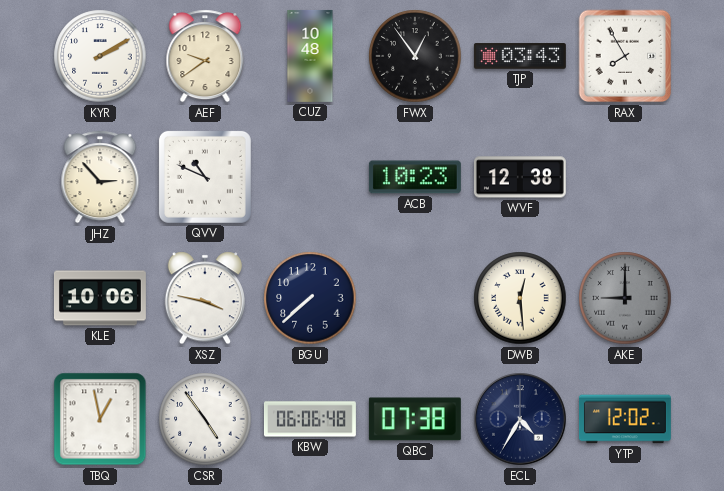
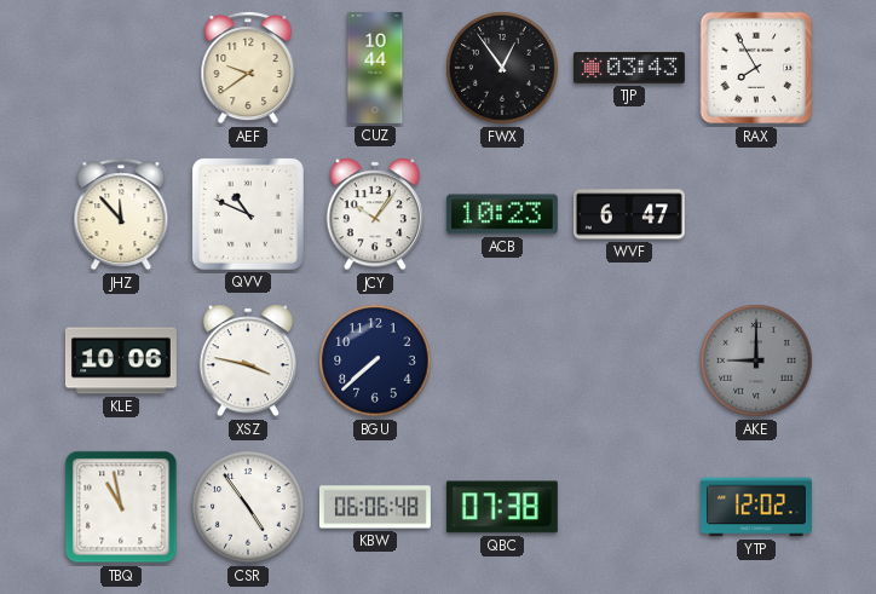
KYR: 2:10 -> none
CUZ: 10:48 -> 10:44
JHZ: 2:53 -> 11:53
JCY: none -> 10:06
WVF: 12:38 -> 6:47
DWB: 12:29 -> none
TBQ: 12:58 -> 10:58
ECL: 4:35 -> none
